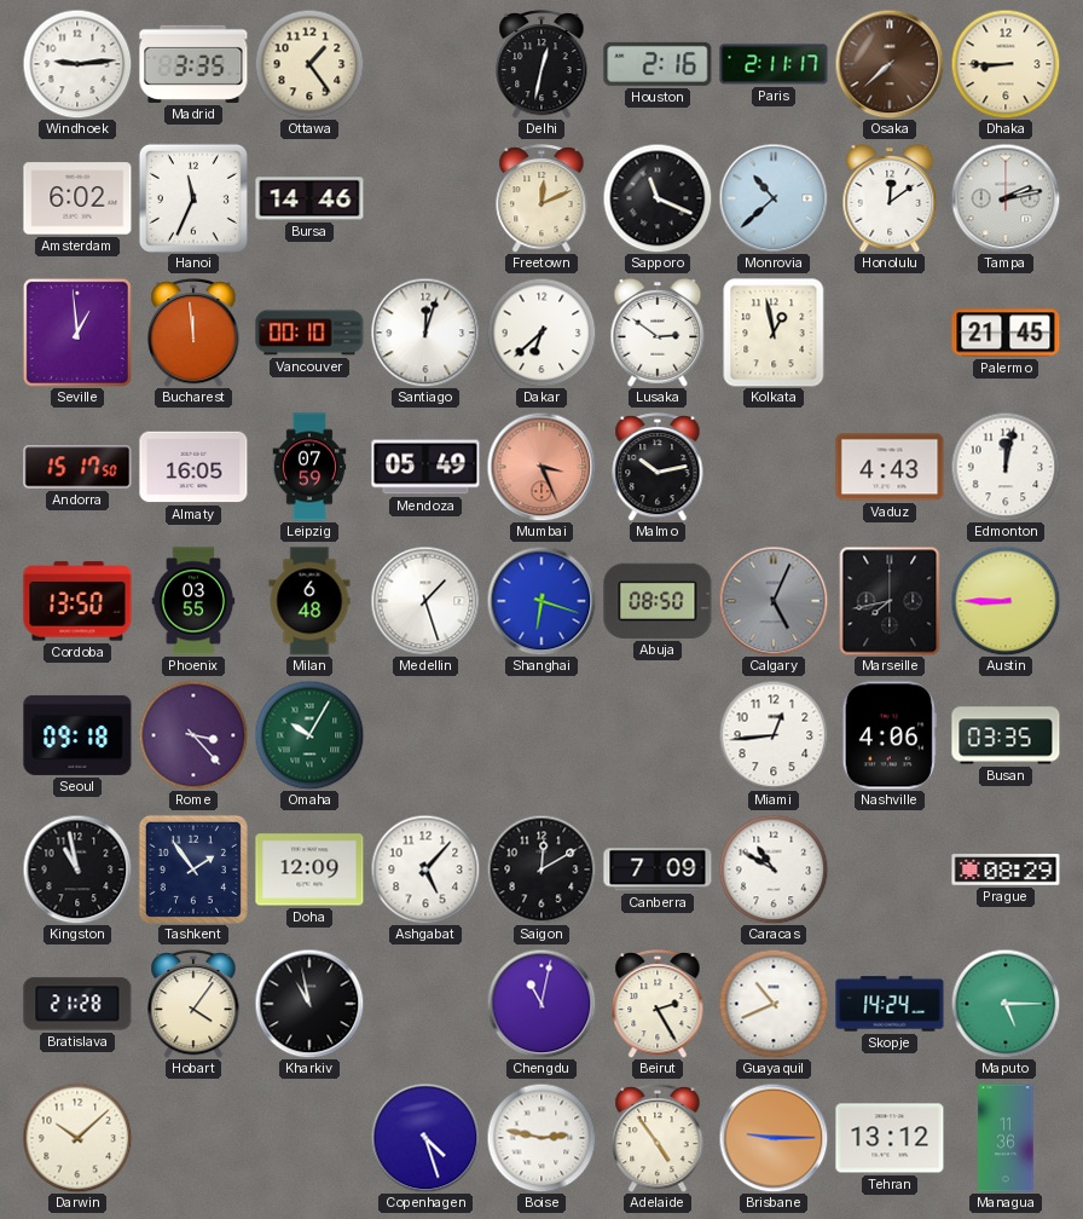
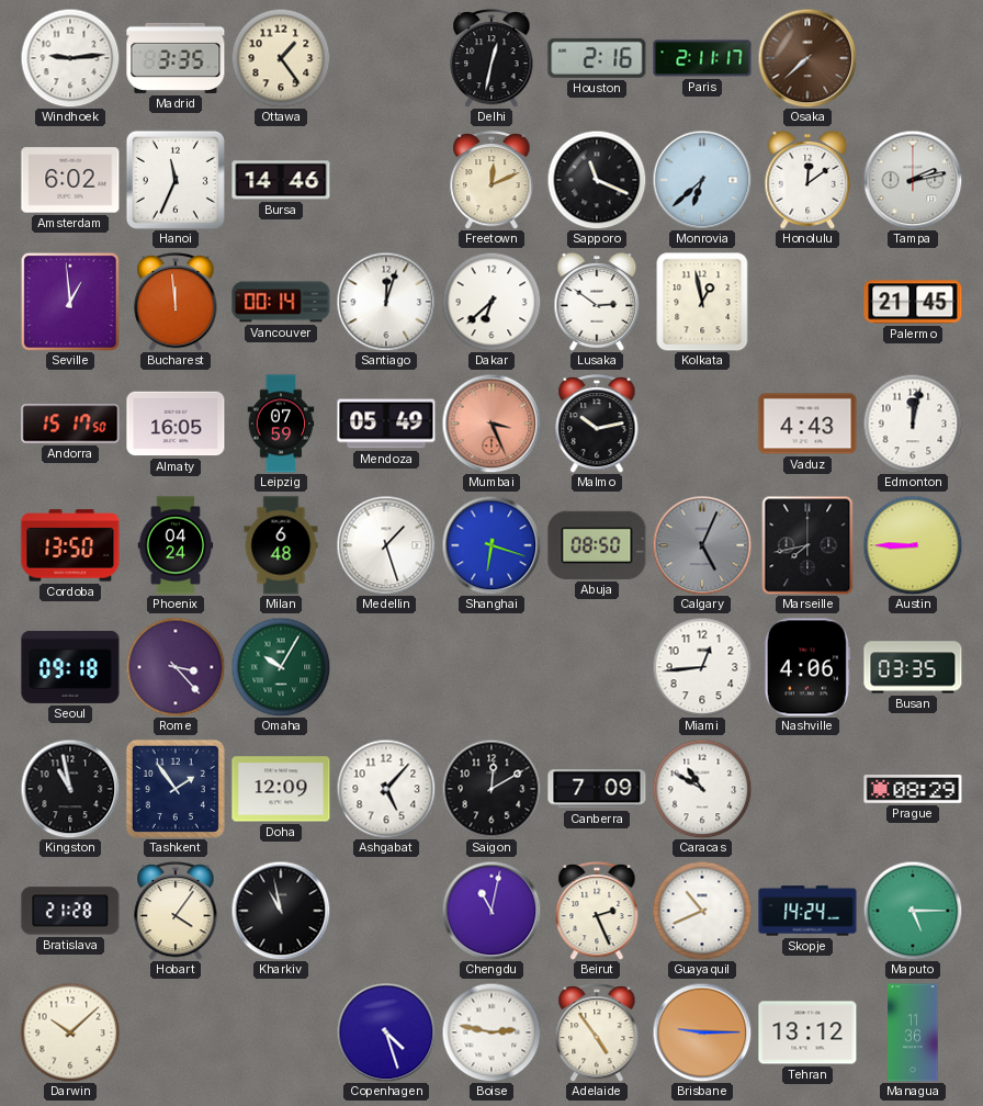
Dhaka: 8:45 -> none
Monrovia: 10:38 -> 6:38
Vancouver: 00:10 -> 00:14
Phoenix: 03:55 -> 04:24
Beirut: 2:25 -> 2:26
